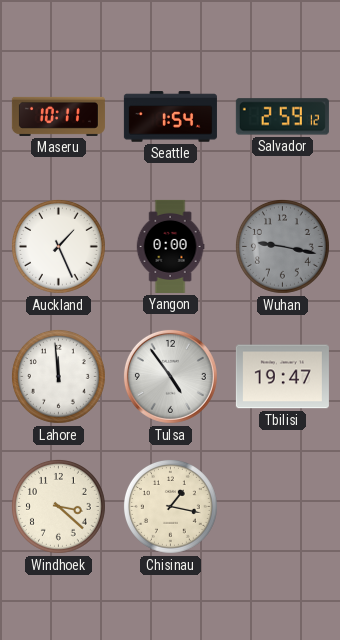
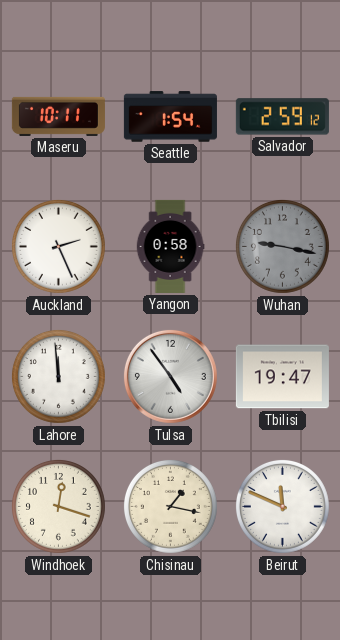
Auckland: 1:26 -> 2:26
Yangon: 0:00 -> 0:58
Windhoek: 3:22 -> 12:18
Beirut: none -> 11:49
